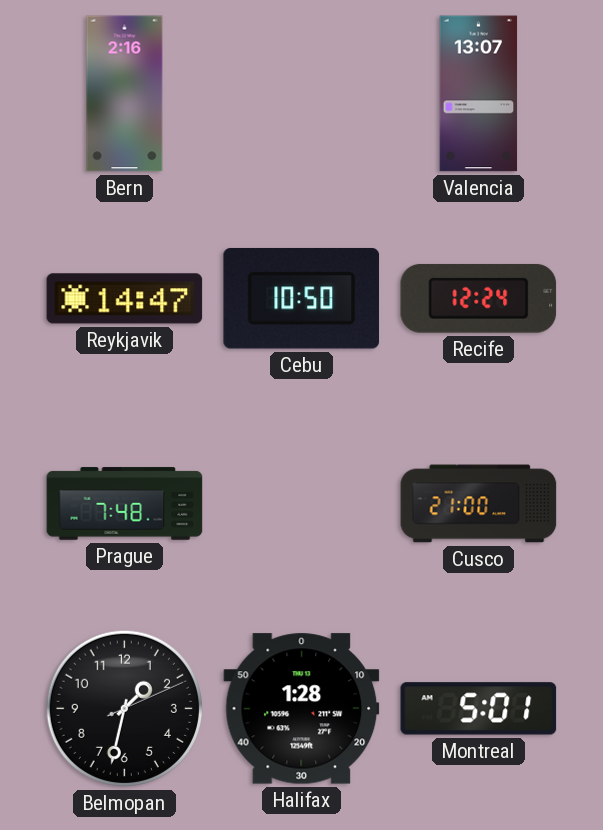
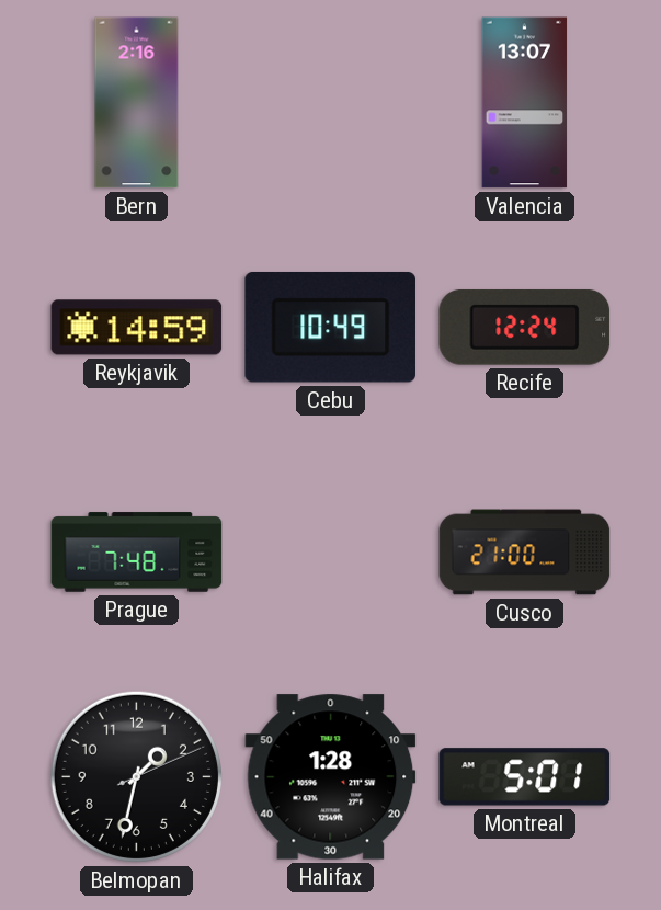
Reykjavik: 14:47 -> 14:59
Cebu: 10:50 -> 10:49
